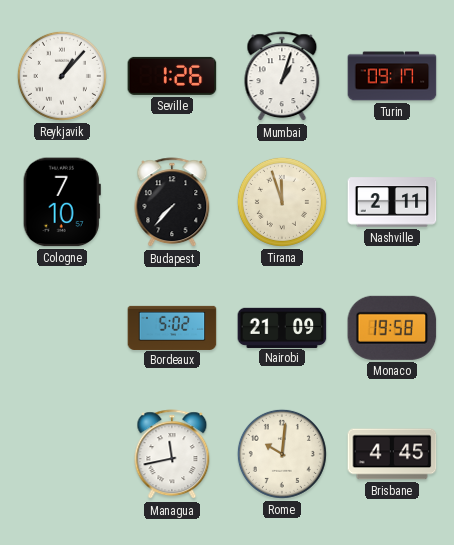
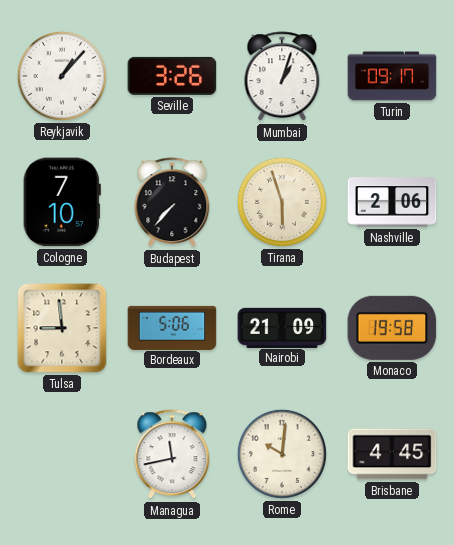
Seville: 1:26 -> 3:26
Tirana: 11:57 -> 5:57
Nashville: 2:11 -> 2:06
Tulsa: none -> 8:59
Bordeaux: 5:02 -> 5:06
